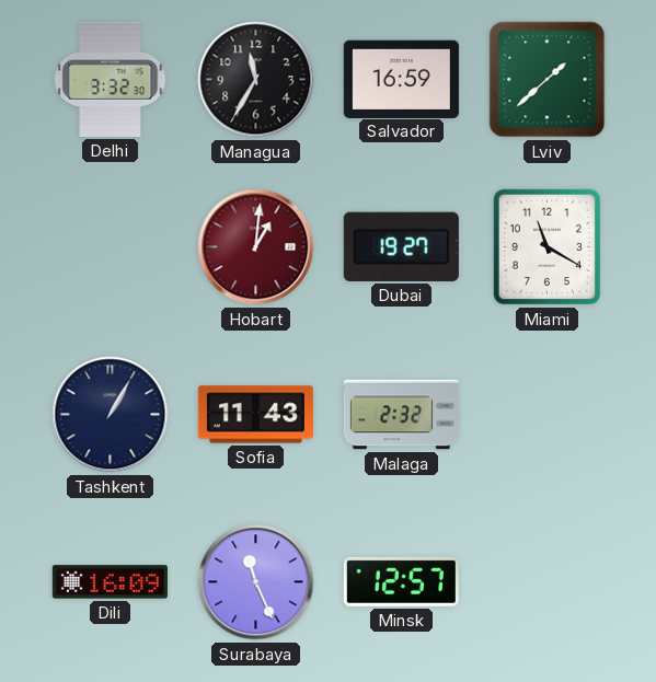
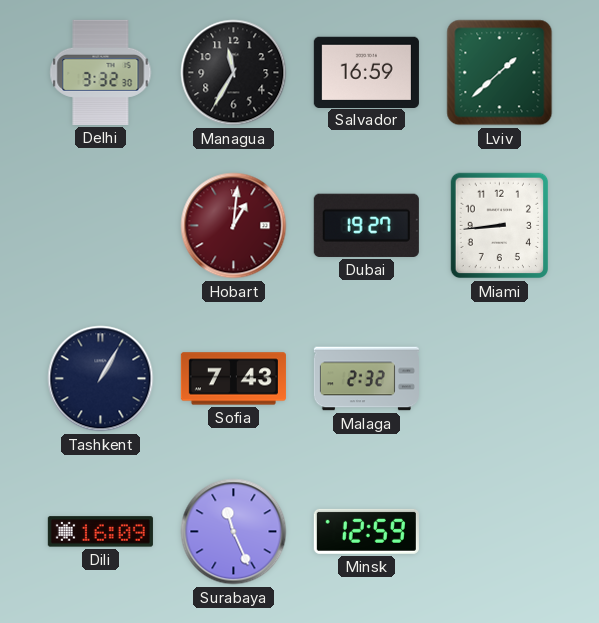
Miami: 11:20 -> 8:44
Sofia: 11:43 -> 7:43
Minsk: 12:57 -> 12:59
